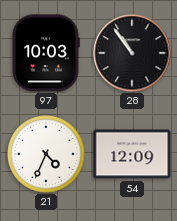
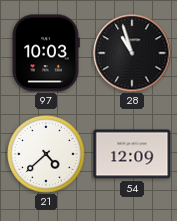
28: 10:54 -> 10:57
21: 4:34 -> 4:38
